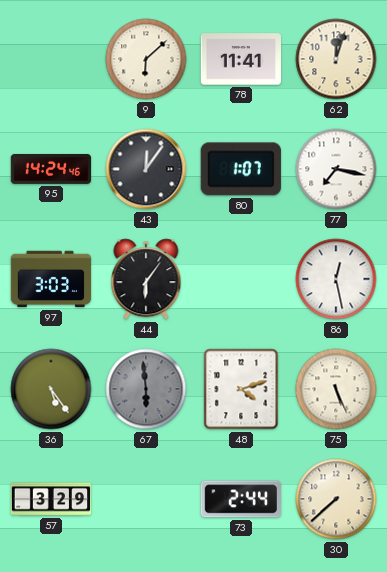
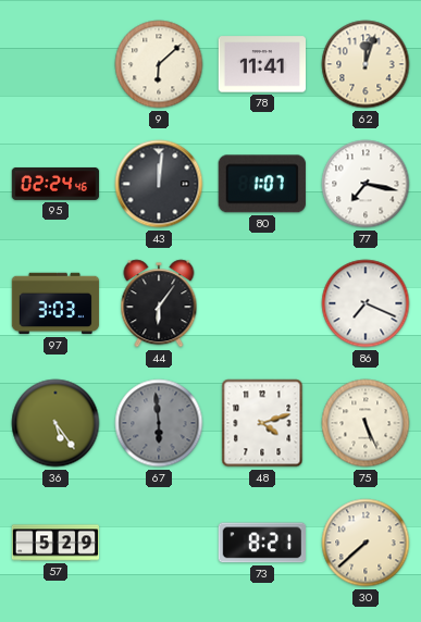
95: 14:24 -> 02:24
43: 12:06 -> 12:01
86: 12:28 -> 7:19
57: 3:29 -> 5:29
73: 2:44 -> 8:21
